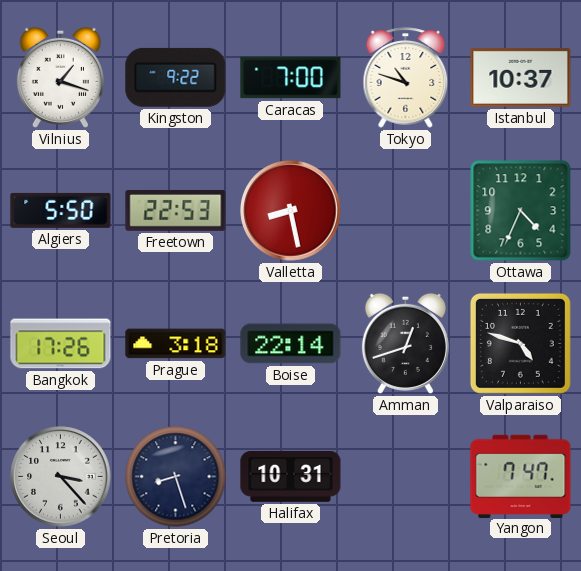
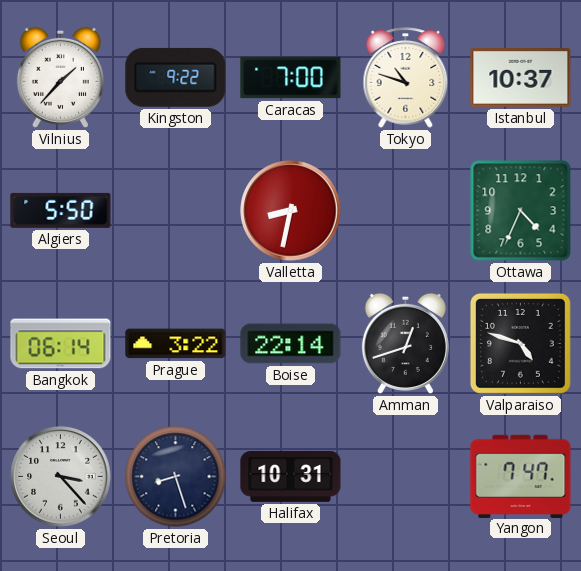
Vilnius: 1:18 -> 1:37
Freetown: 22:53 -> none
Valletta: 8:28 -> 8:32
Bangkok: 17:26 -> 06:14
Prague: 3:18 -> 3:22
